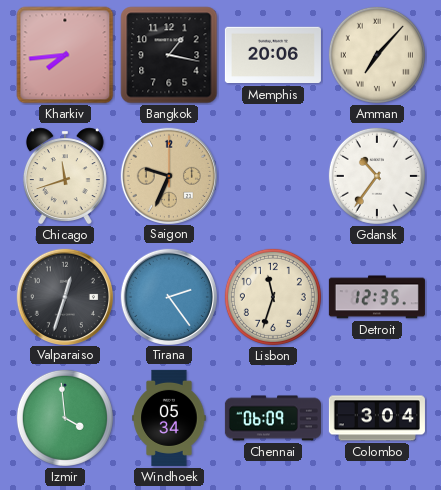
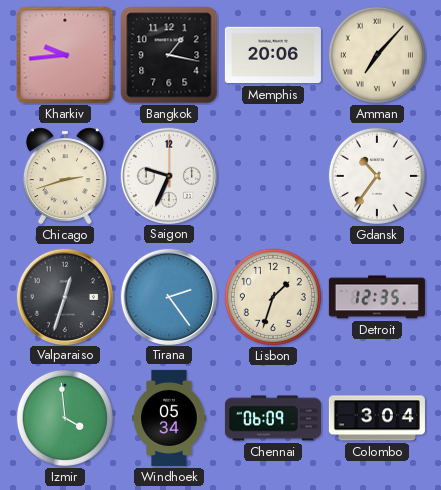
Kharkiv: 7:44 -> 9:44
Chicago: 11:42 -> 2:42
Saigon dial: champagne -> white
Lisbon: 11:33 -> 1:33
